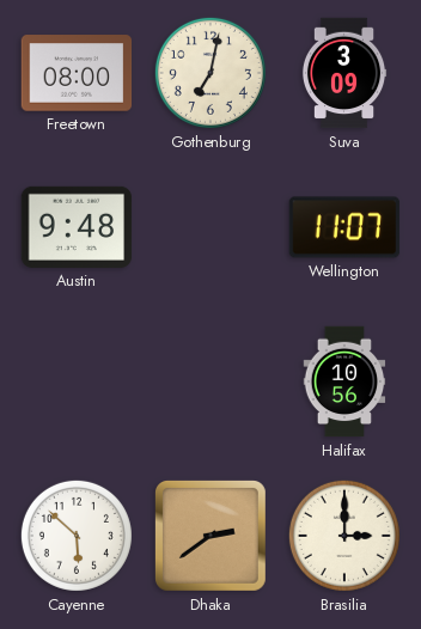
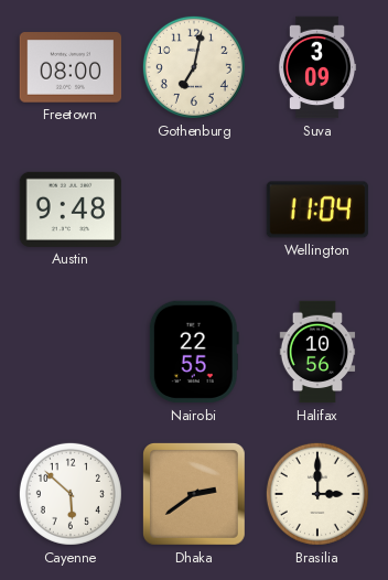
Wellington: 11:07 -> 11:04
Nairobi: none -> 22:55
